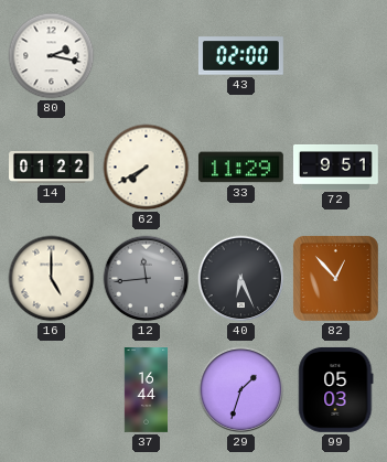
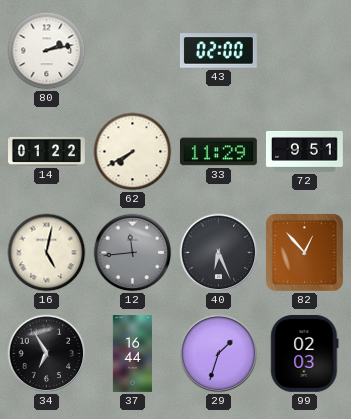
80: 2:17 -> 2:13
16: 5:00 -> 5:02
34: none -> 6:55
99: 05:03 -> 02:03
